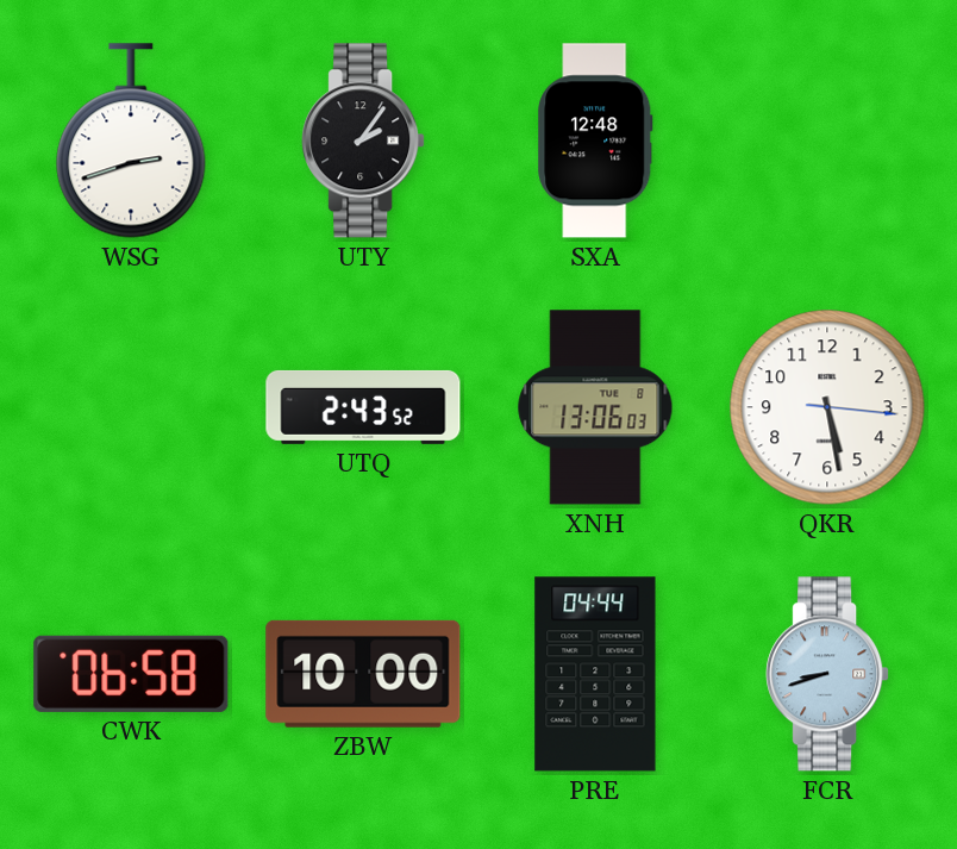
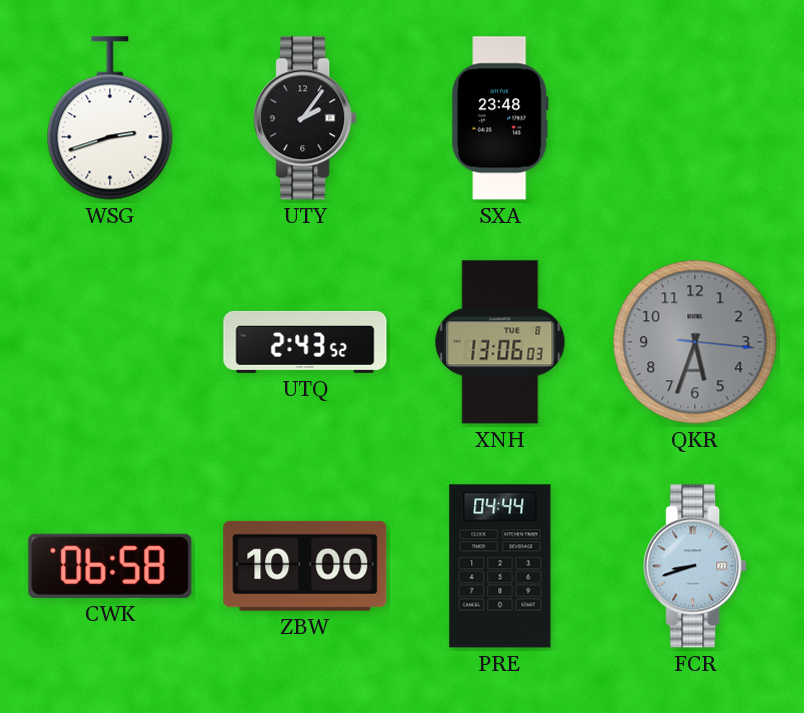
SXA: 12:48 -> 23:48
QKR: 5:28 -> 5:33
QKR dial: white -> grey
